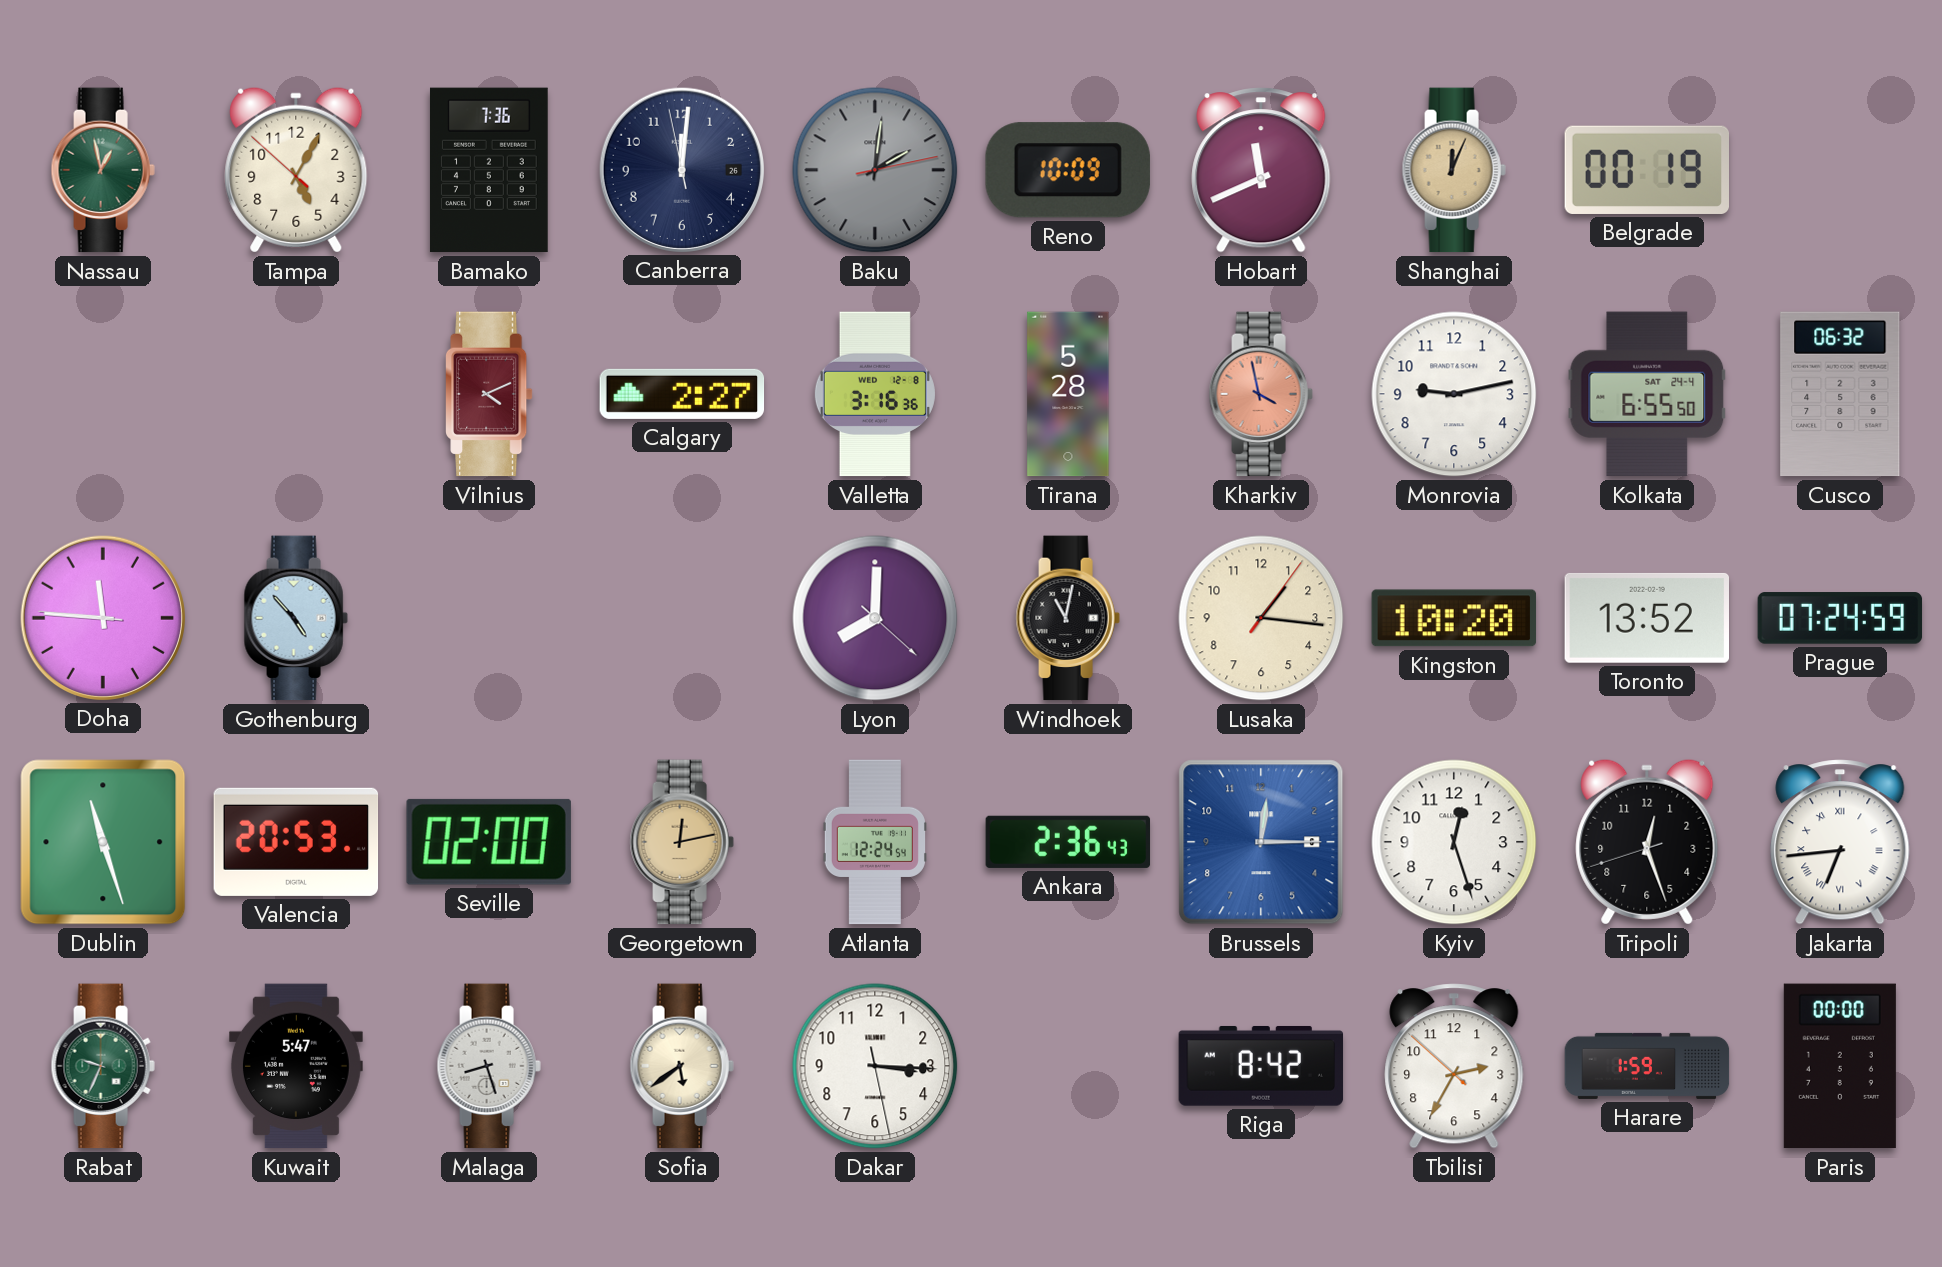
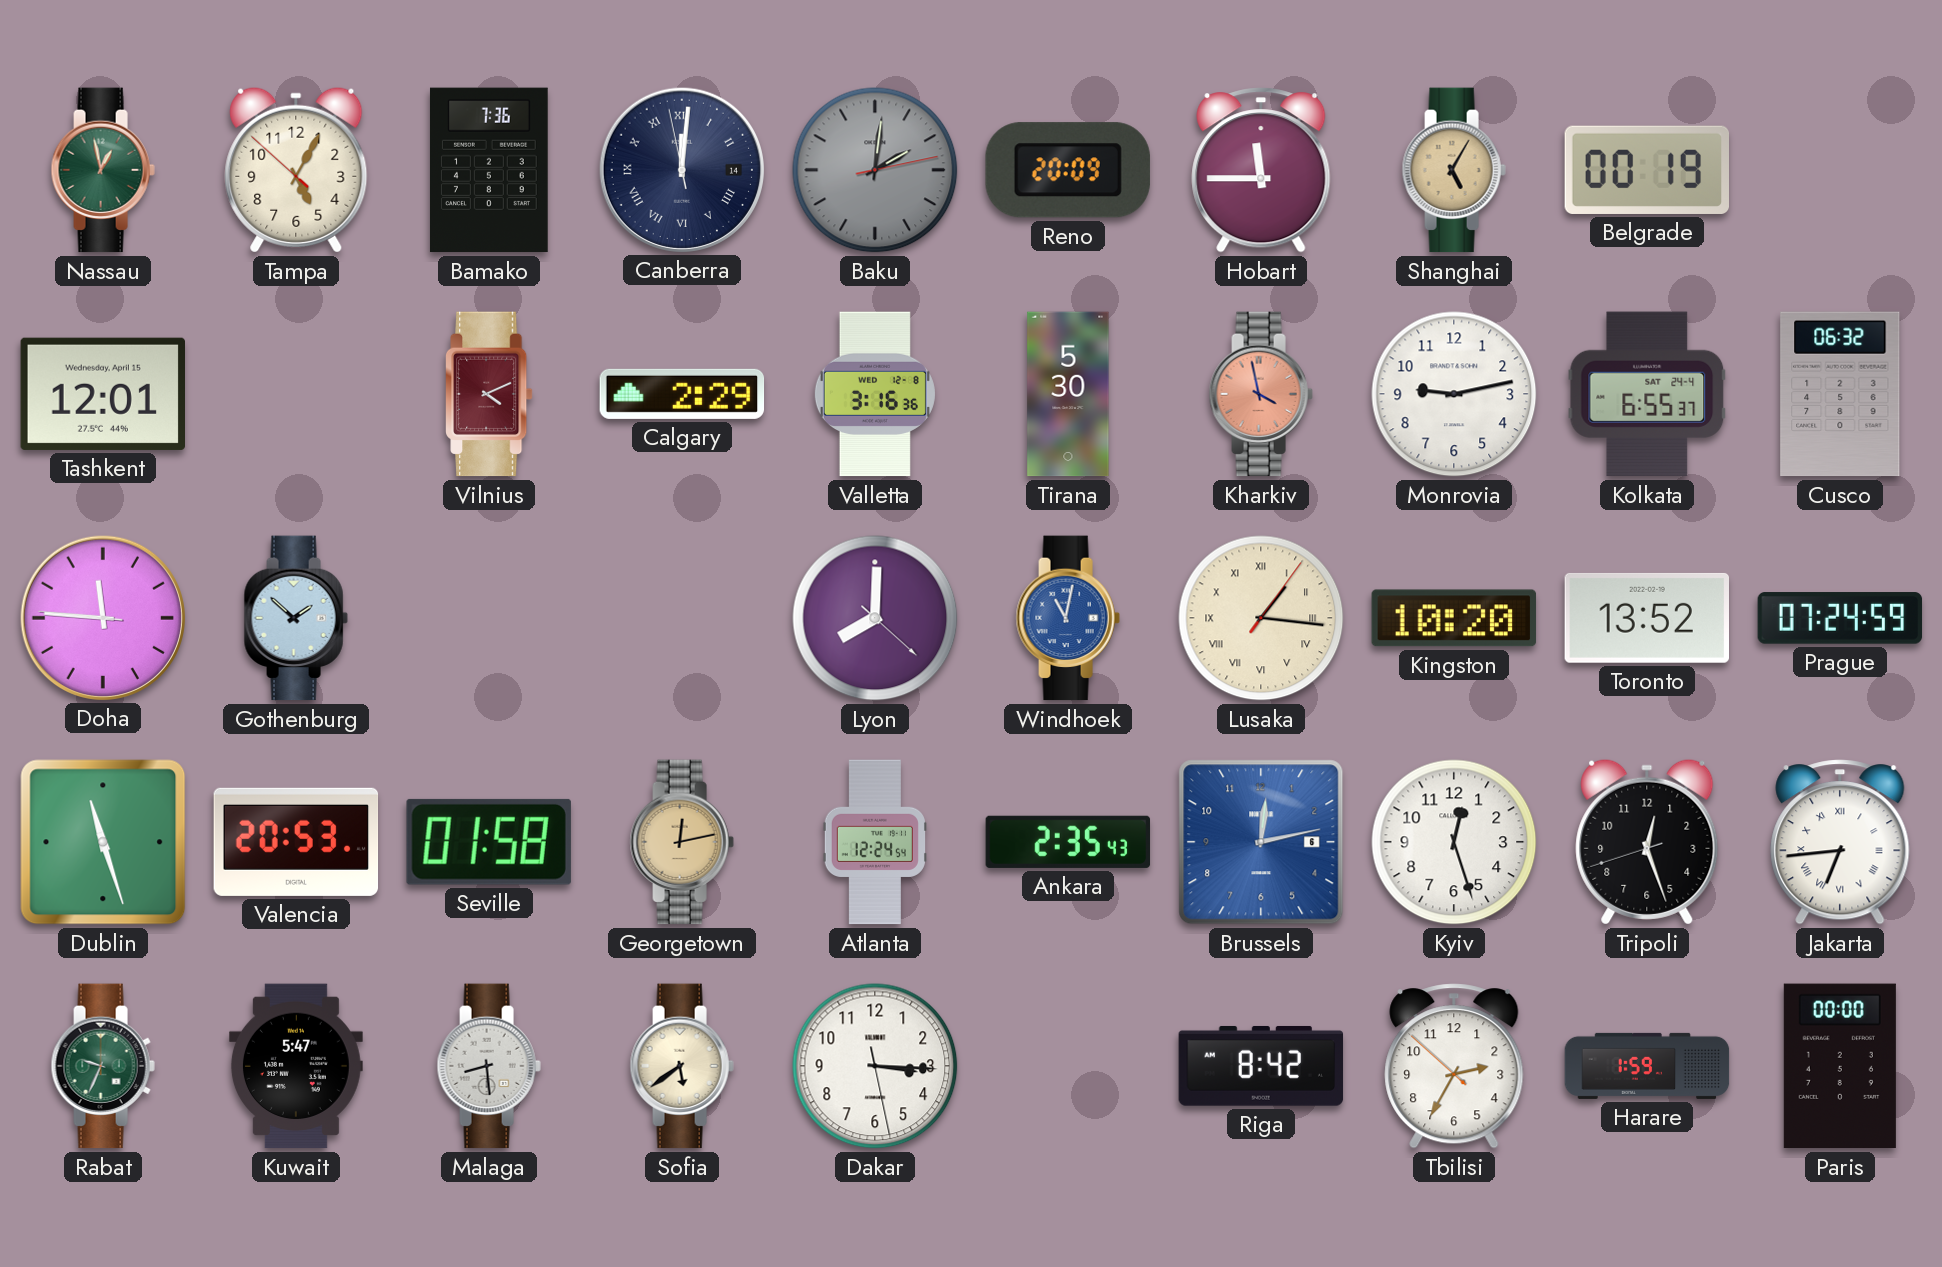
Canberra date: 26 -> 14
Canberra numerals: Arabic -> Roman
Reno: 10:09 -> 20:09
Hobart: 11:41 -> 11:45
Shanghai: 12:04 -> 5:05
Tashkent: none -> 12:01
Calgary: 2:27 -> 2:29
Tirana: 5:28 -> 5:30
Kolkata: 6:55:50 -> 6:55:37
Gothenburg: 4:53 -> 1:52
Windhoek dial: black -> blue
Lusaka numerals: Arabic -> Roman
Seville: 02:00 -> 01:58
Ankara: 2:36 -> 2:35
Brussels: 12:15 -> 12:13
Malaga: 8:27 -> 8:29
